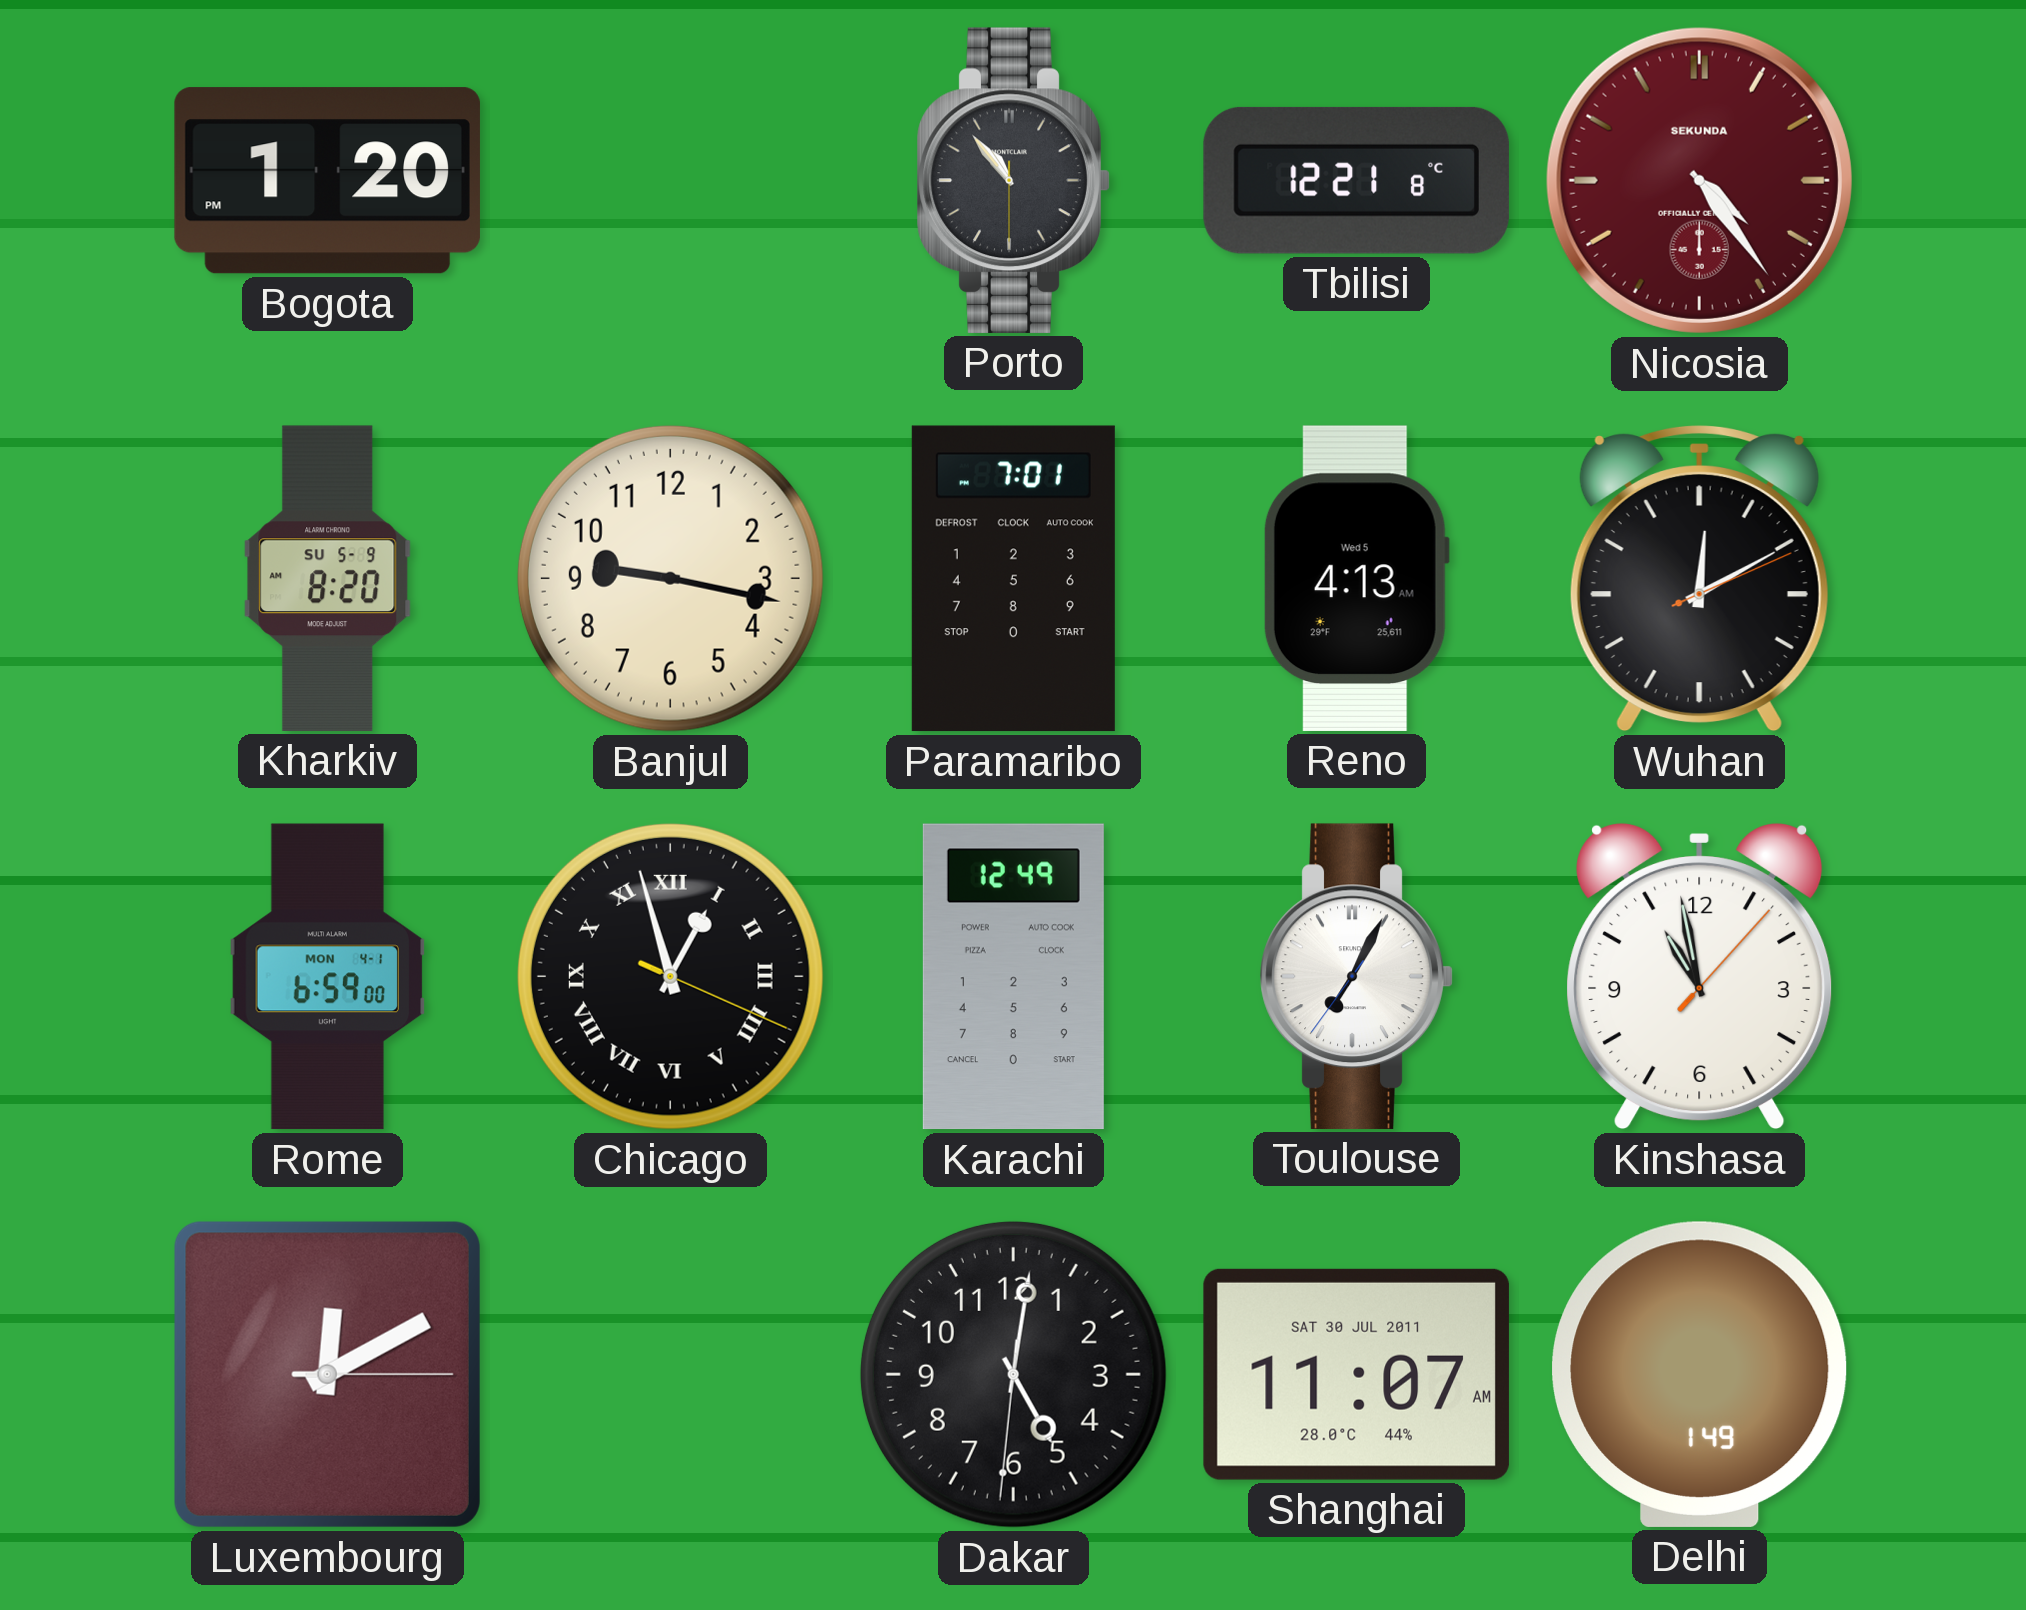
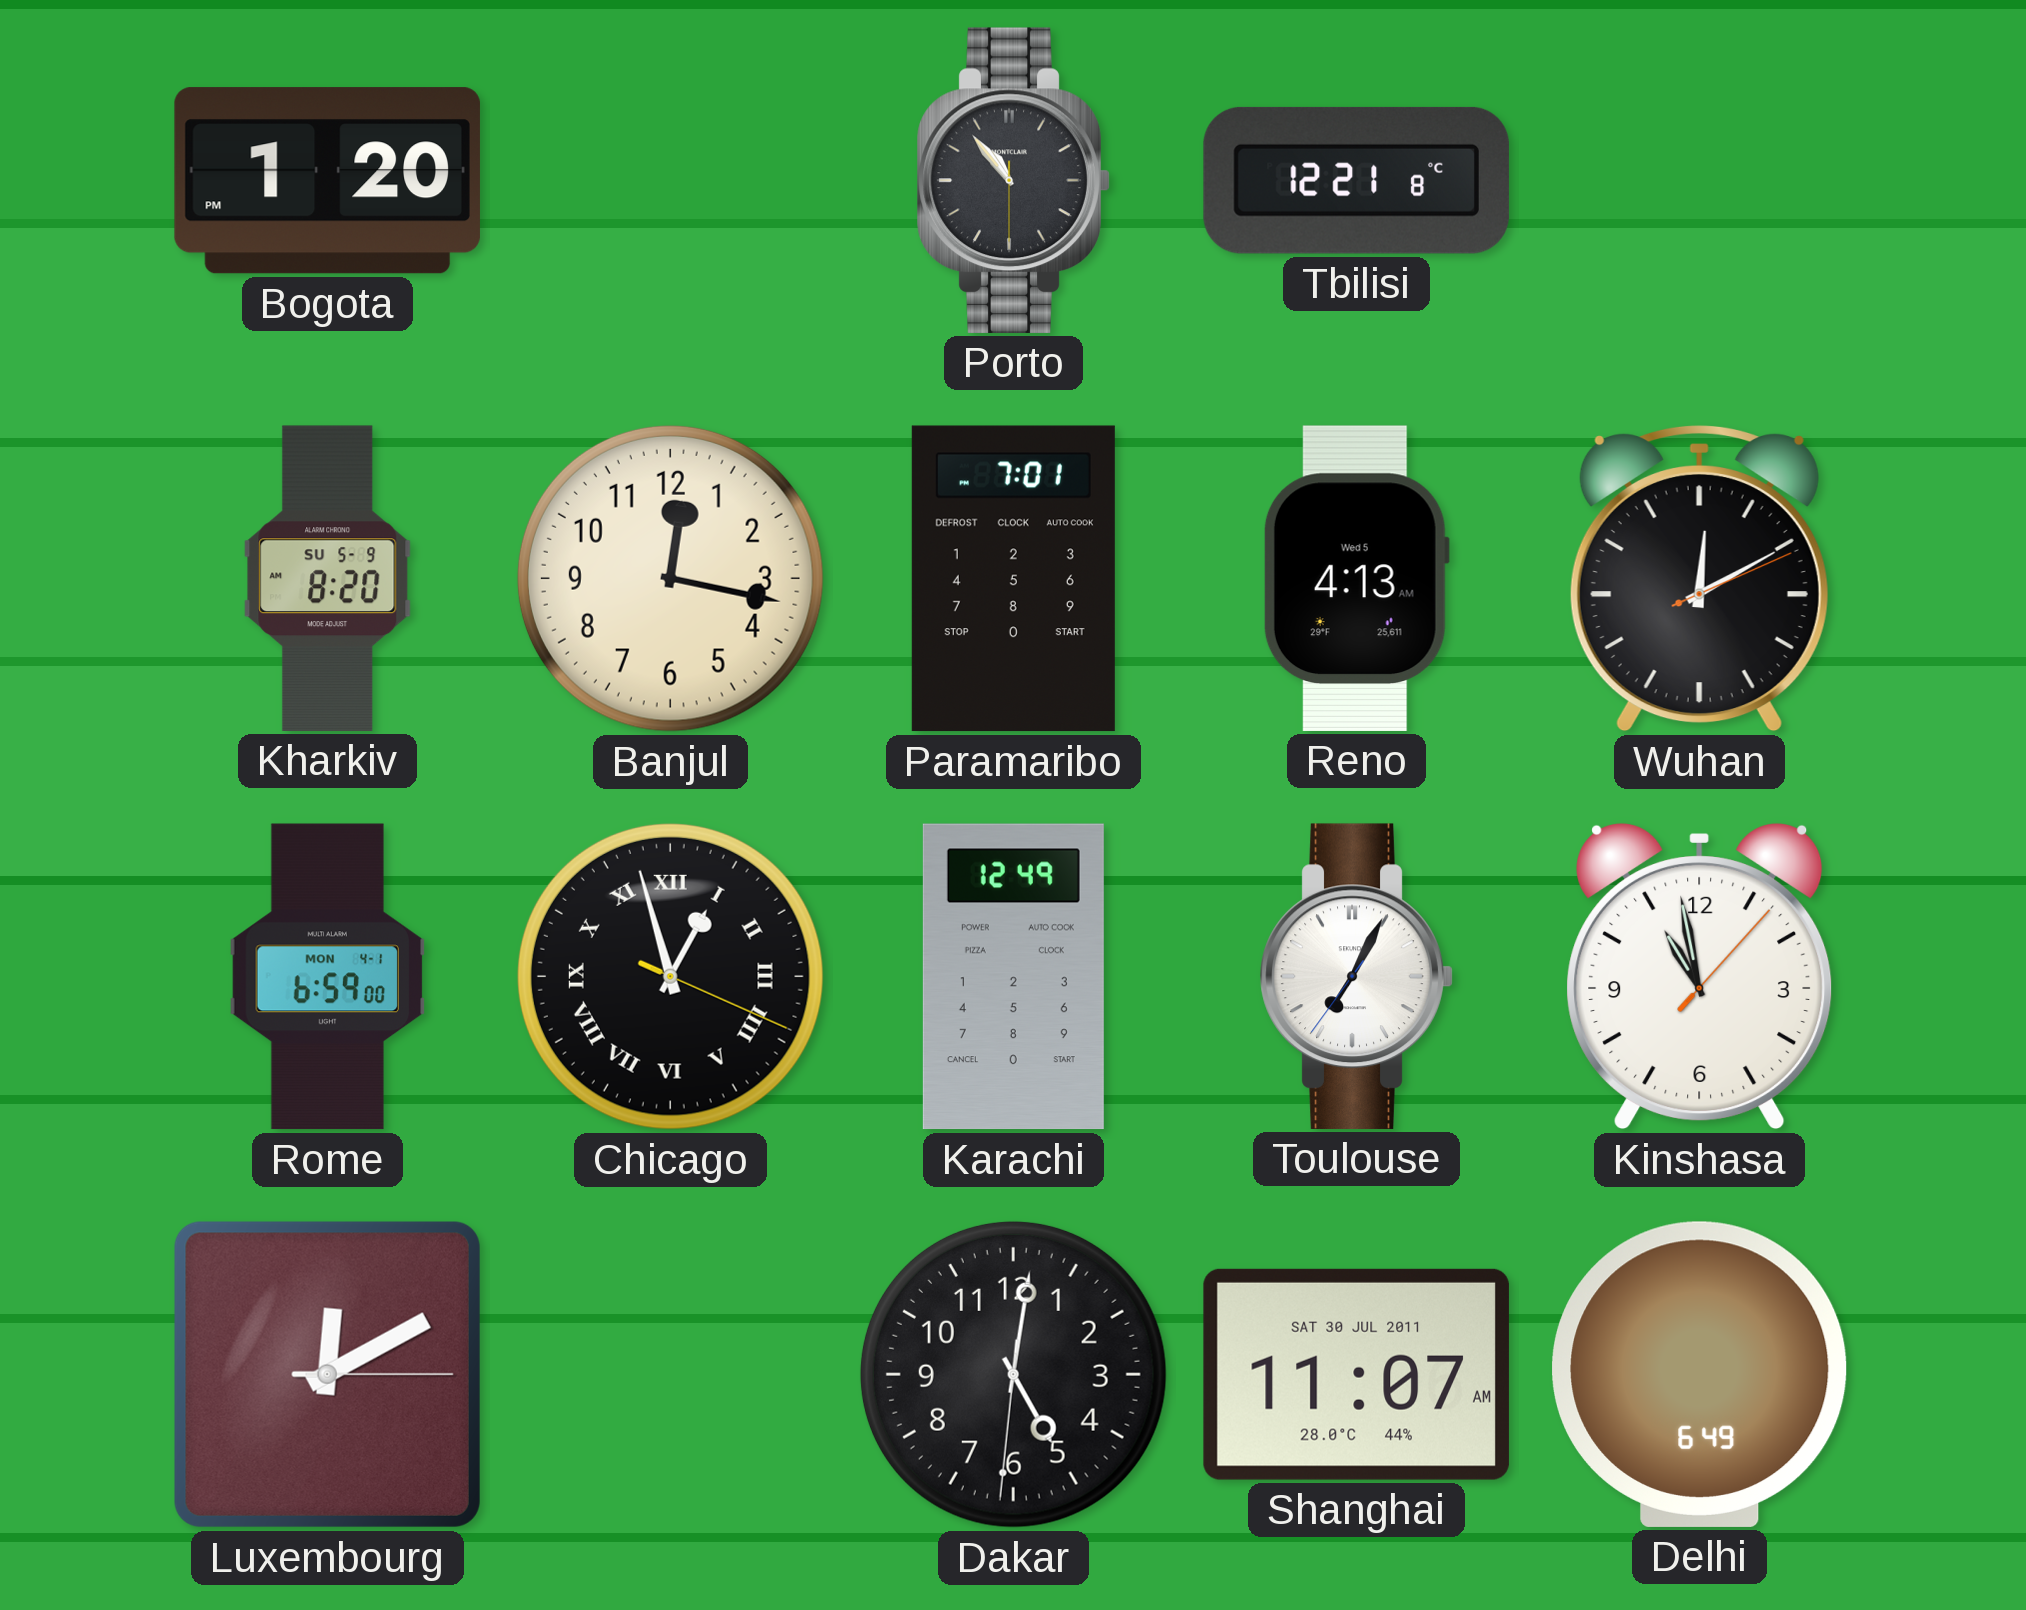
Nicosia: 4:24 -> none
Banjul: 9:17 -> 12:17
Delhi: 1:49 -> 6:49
